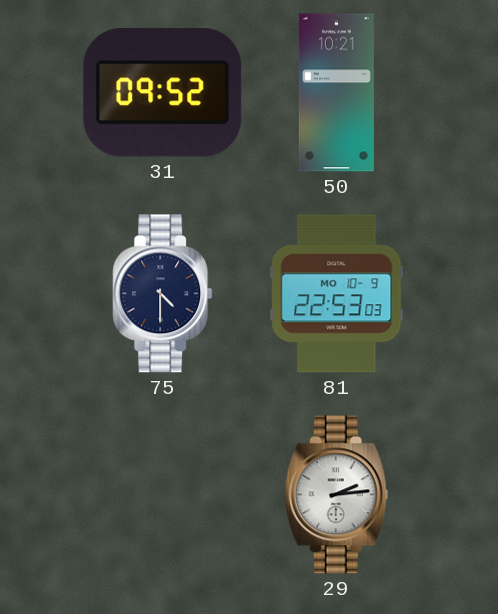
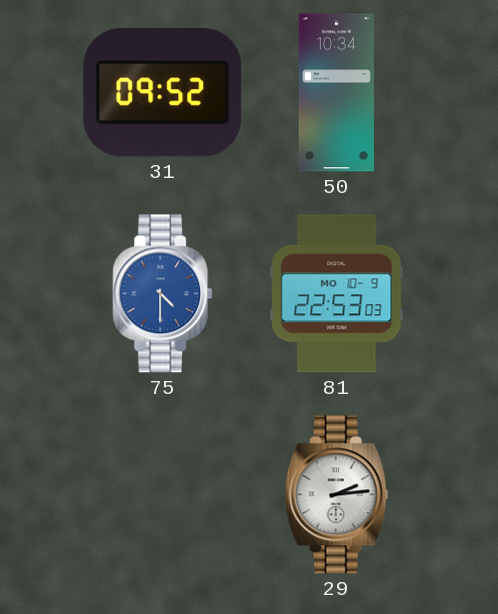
50: 10:21 -> 10:34
75 dial: navy -> blue
